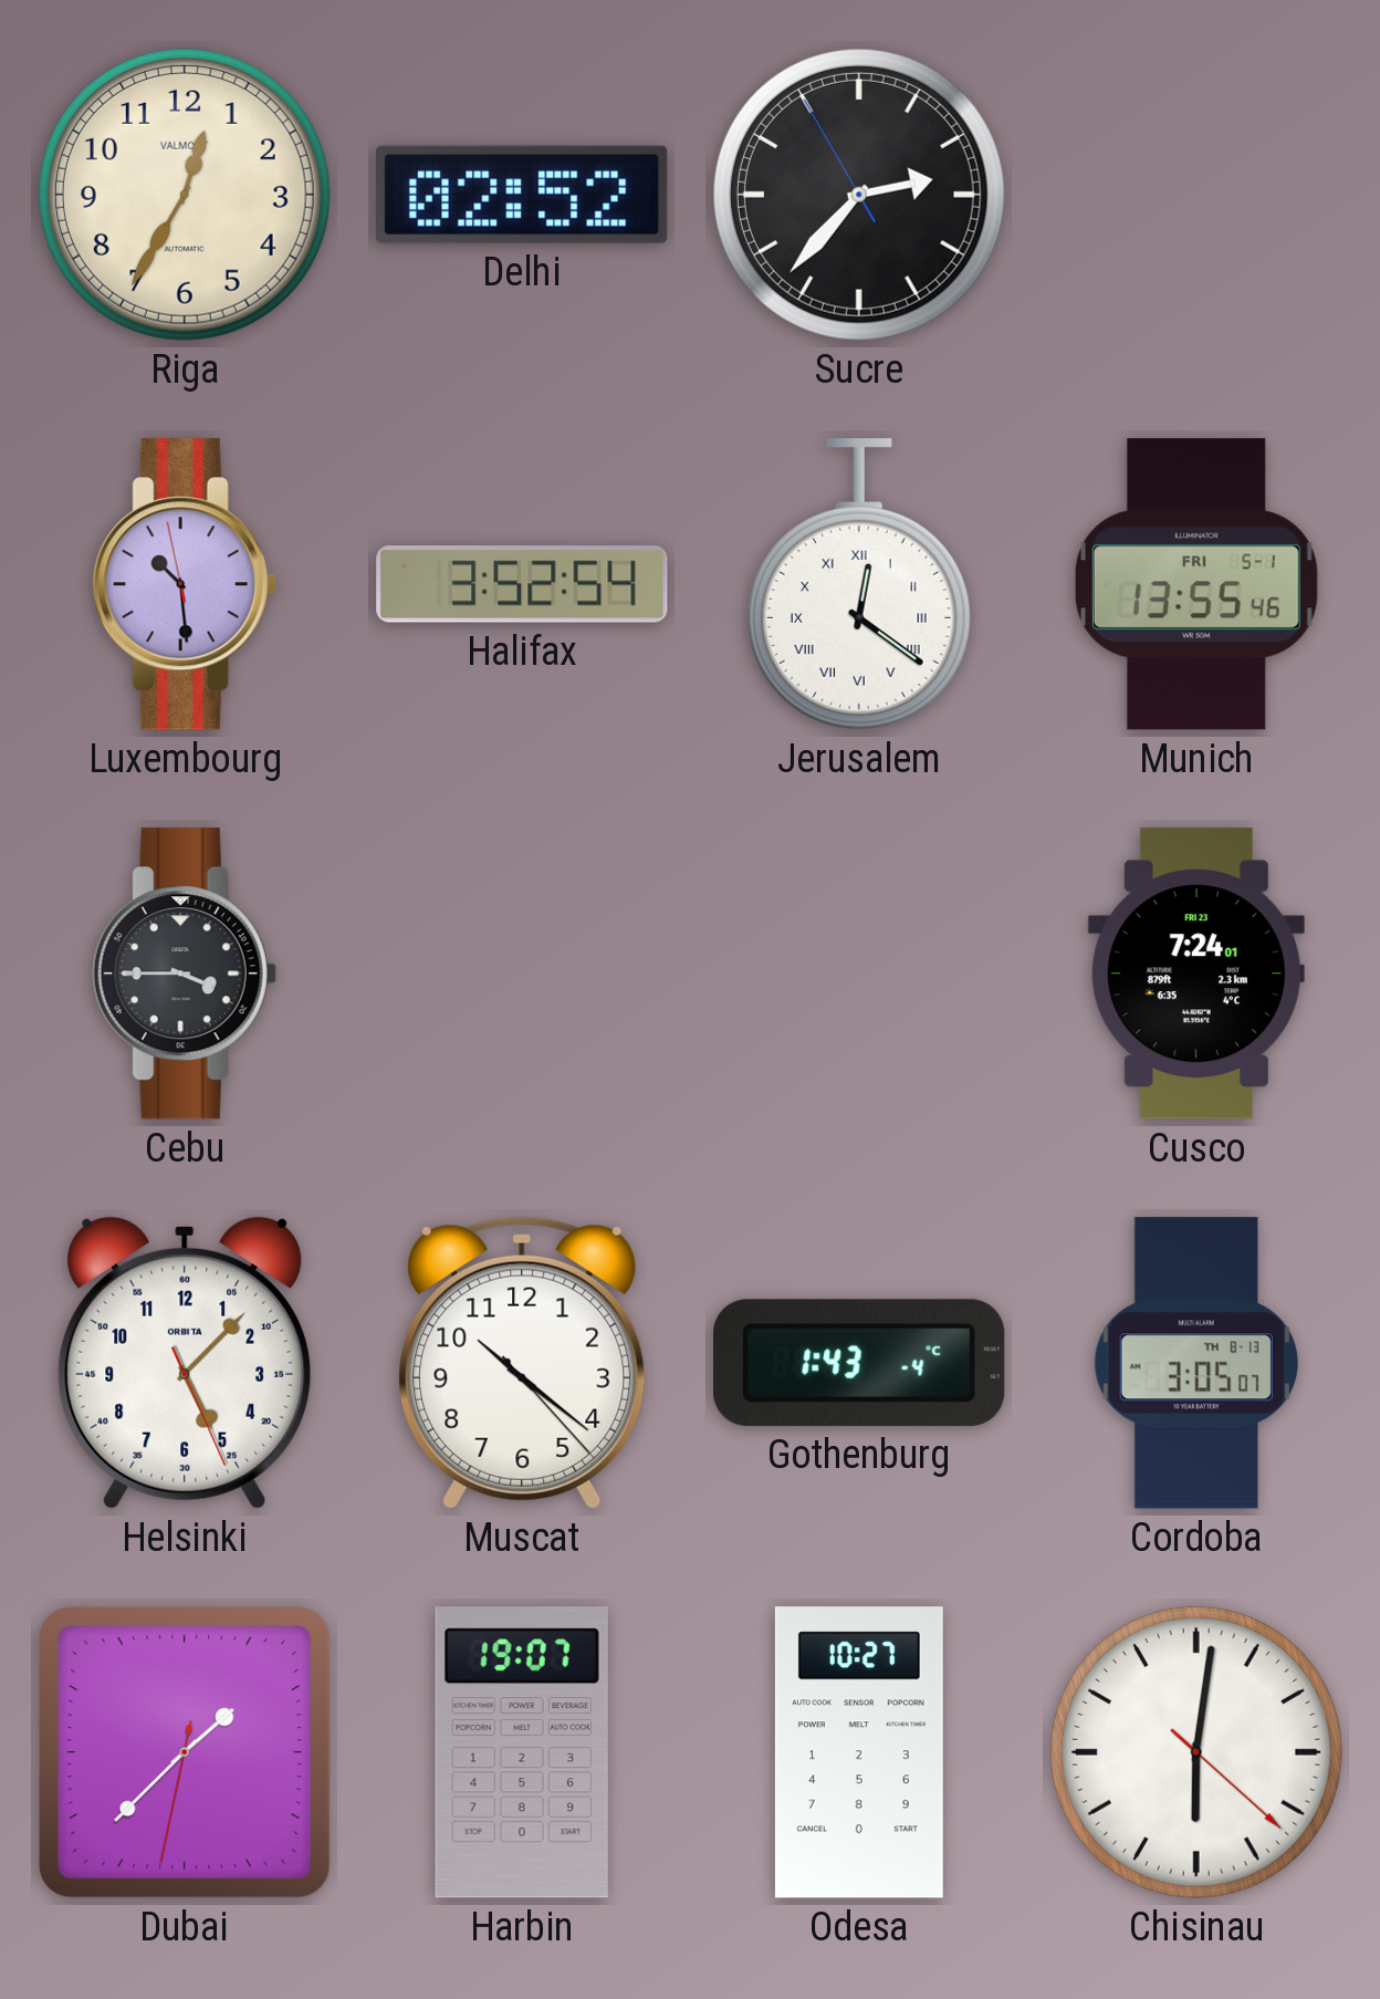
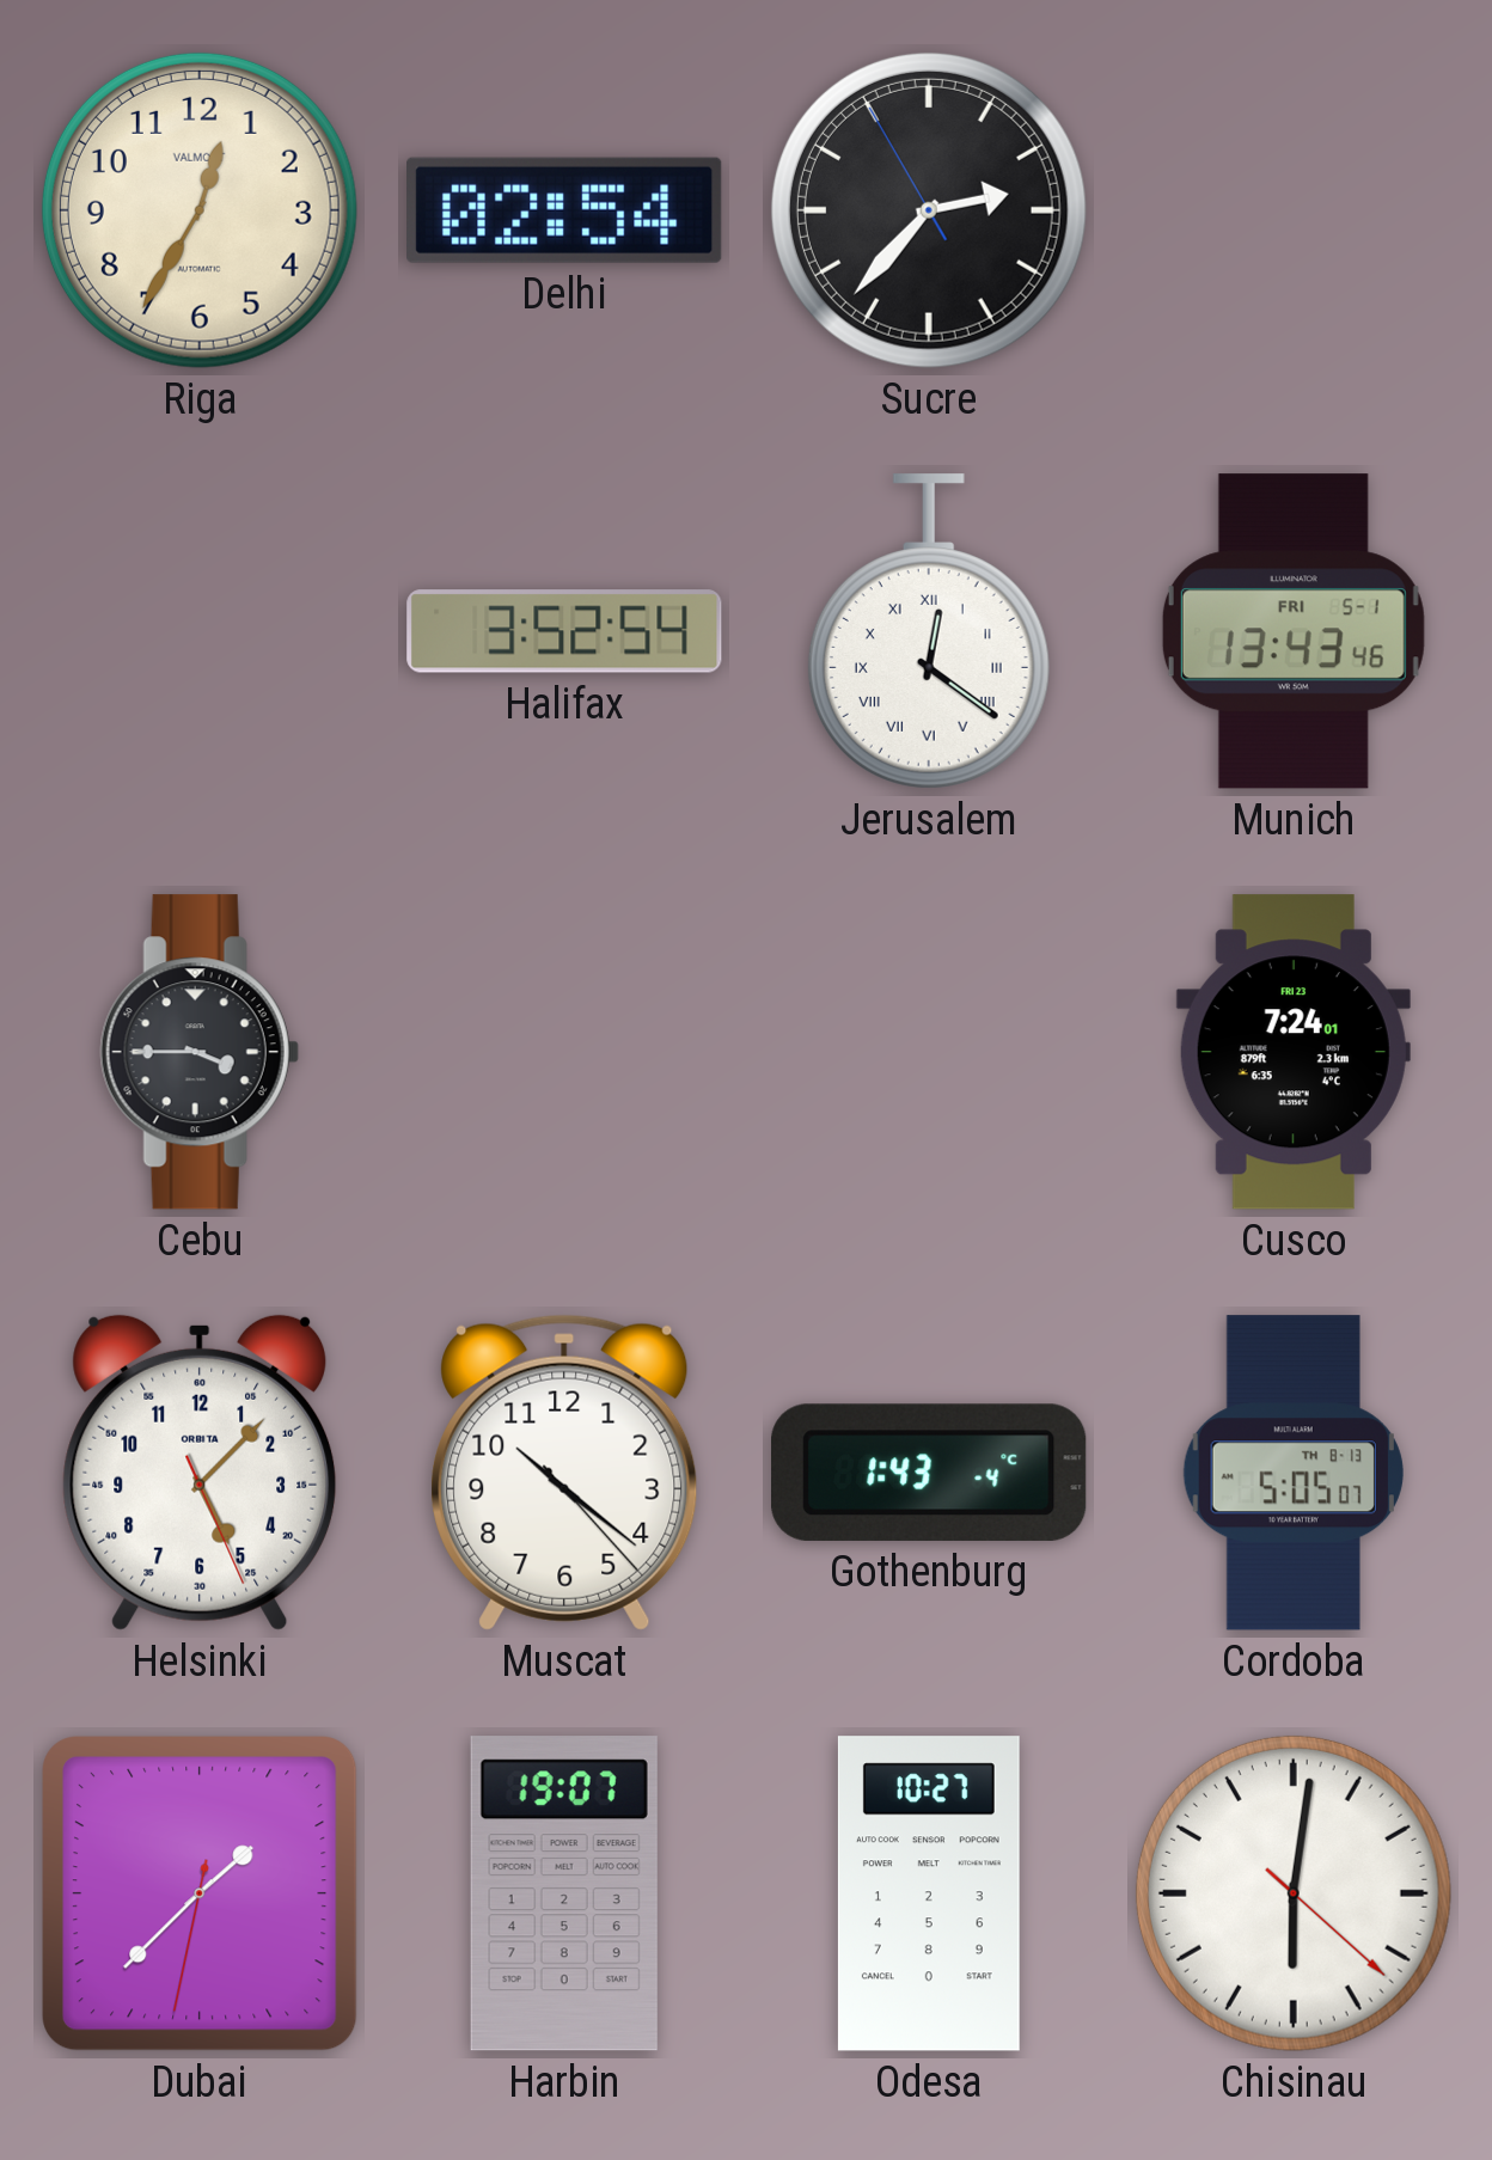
Delhi: 02:52 -> 02:54
Luxembourg: 10:28 -> none
Munich: 13:55 -> 13:43
Cordoba: 3:05 -> 5:05
